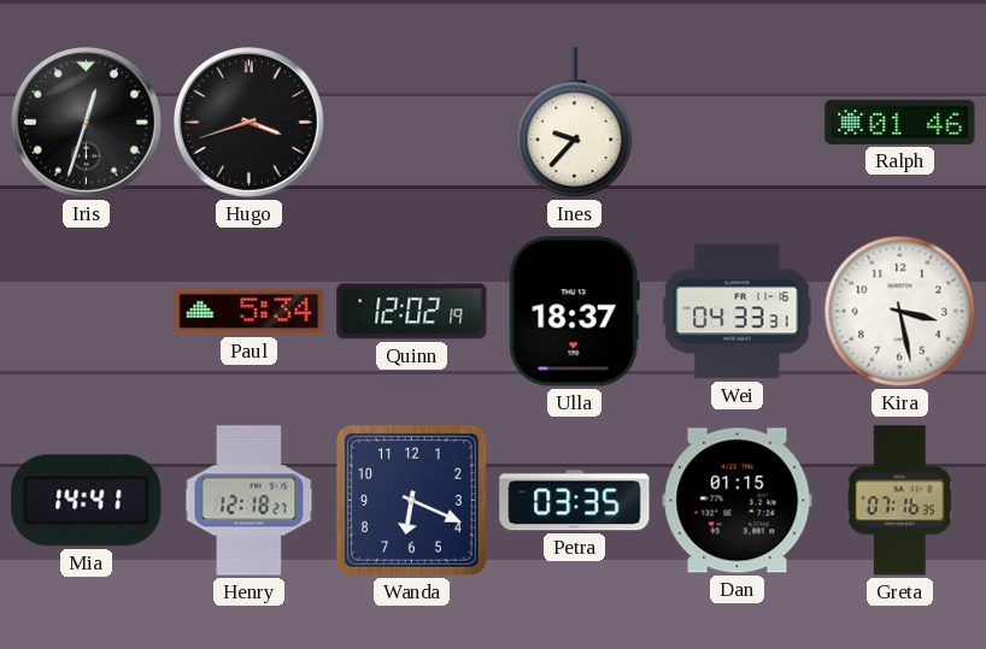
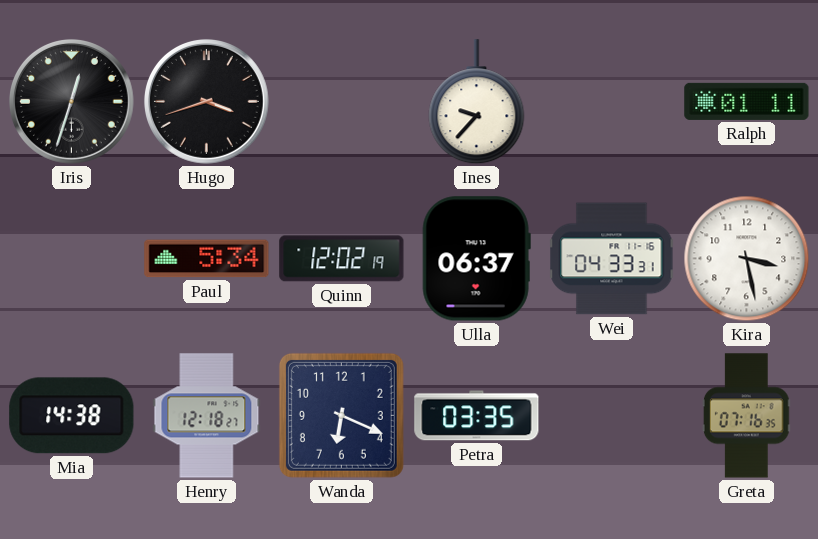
Ralph: 01:46 -> 01:11
Ulla: 18:37 -> 06:37
Mia: 14:41 -> 14:38
Dan: 01:15 -> none
